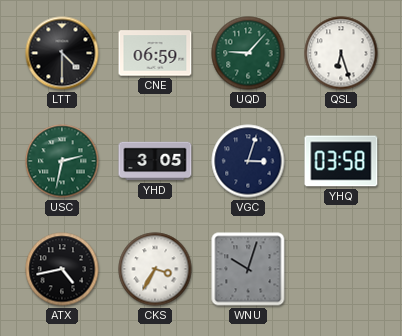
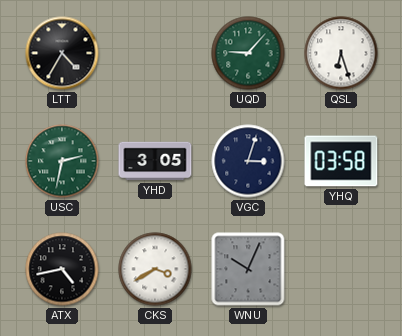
LTT: 4:30 -> 4:35
CNE: 06:59 -> none
CKS: 3:35 -> 3:40
WNU: 10:03 -> 10:04
